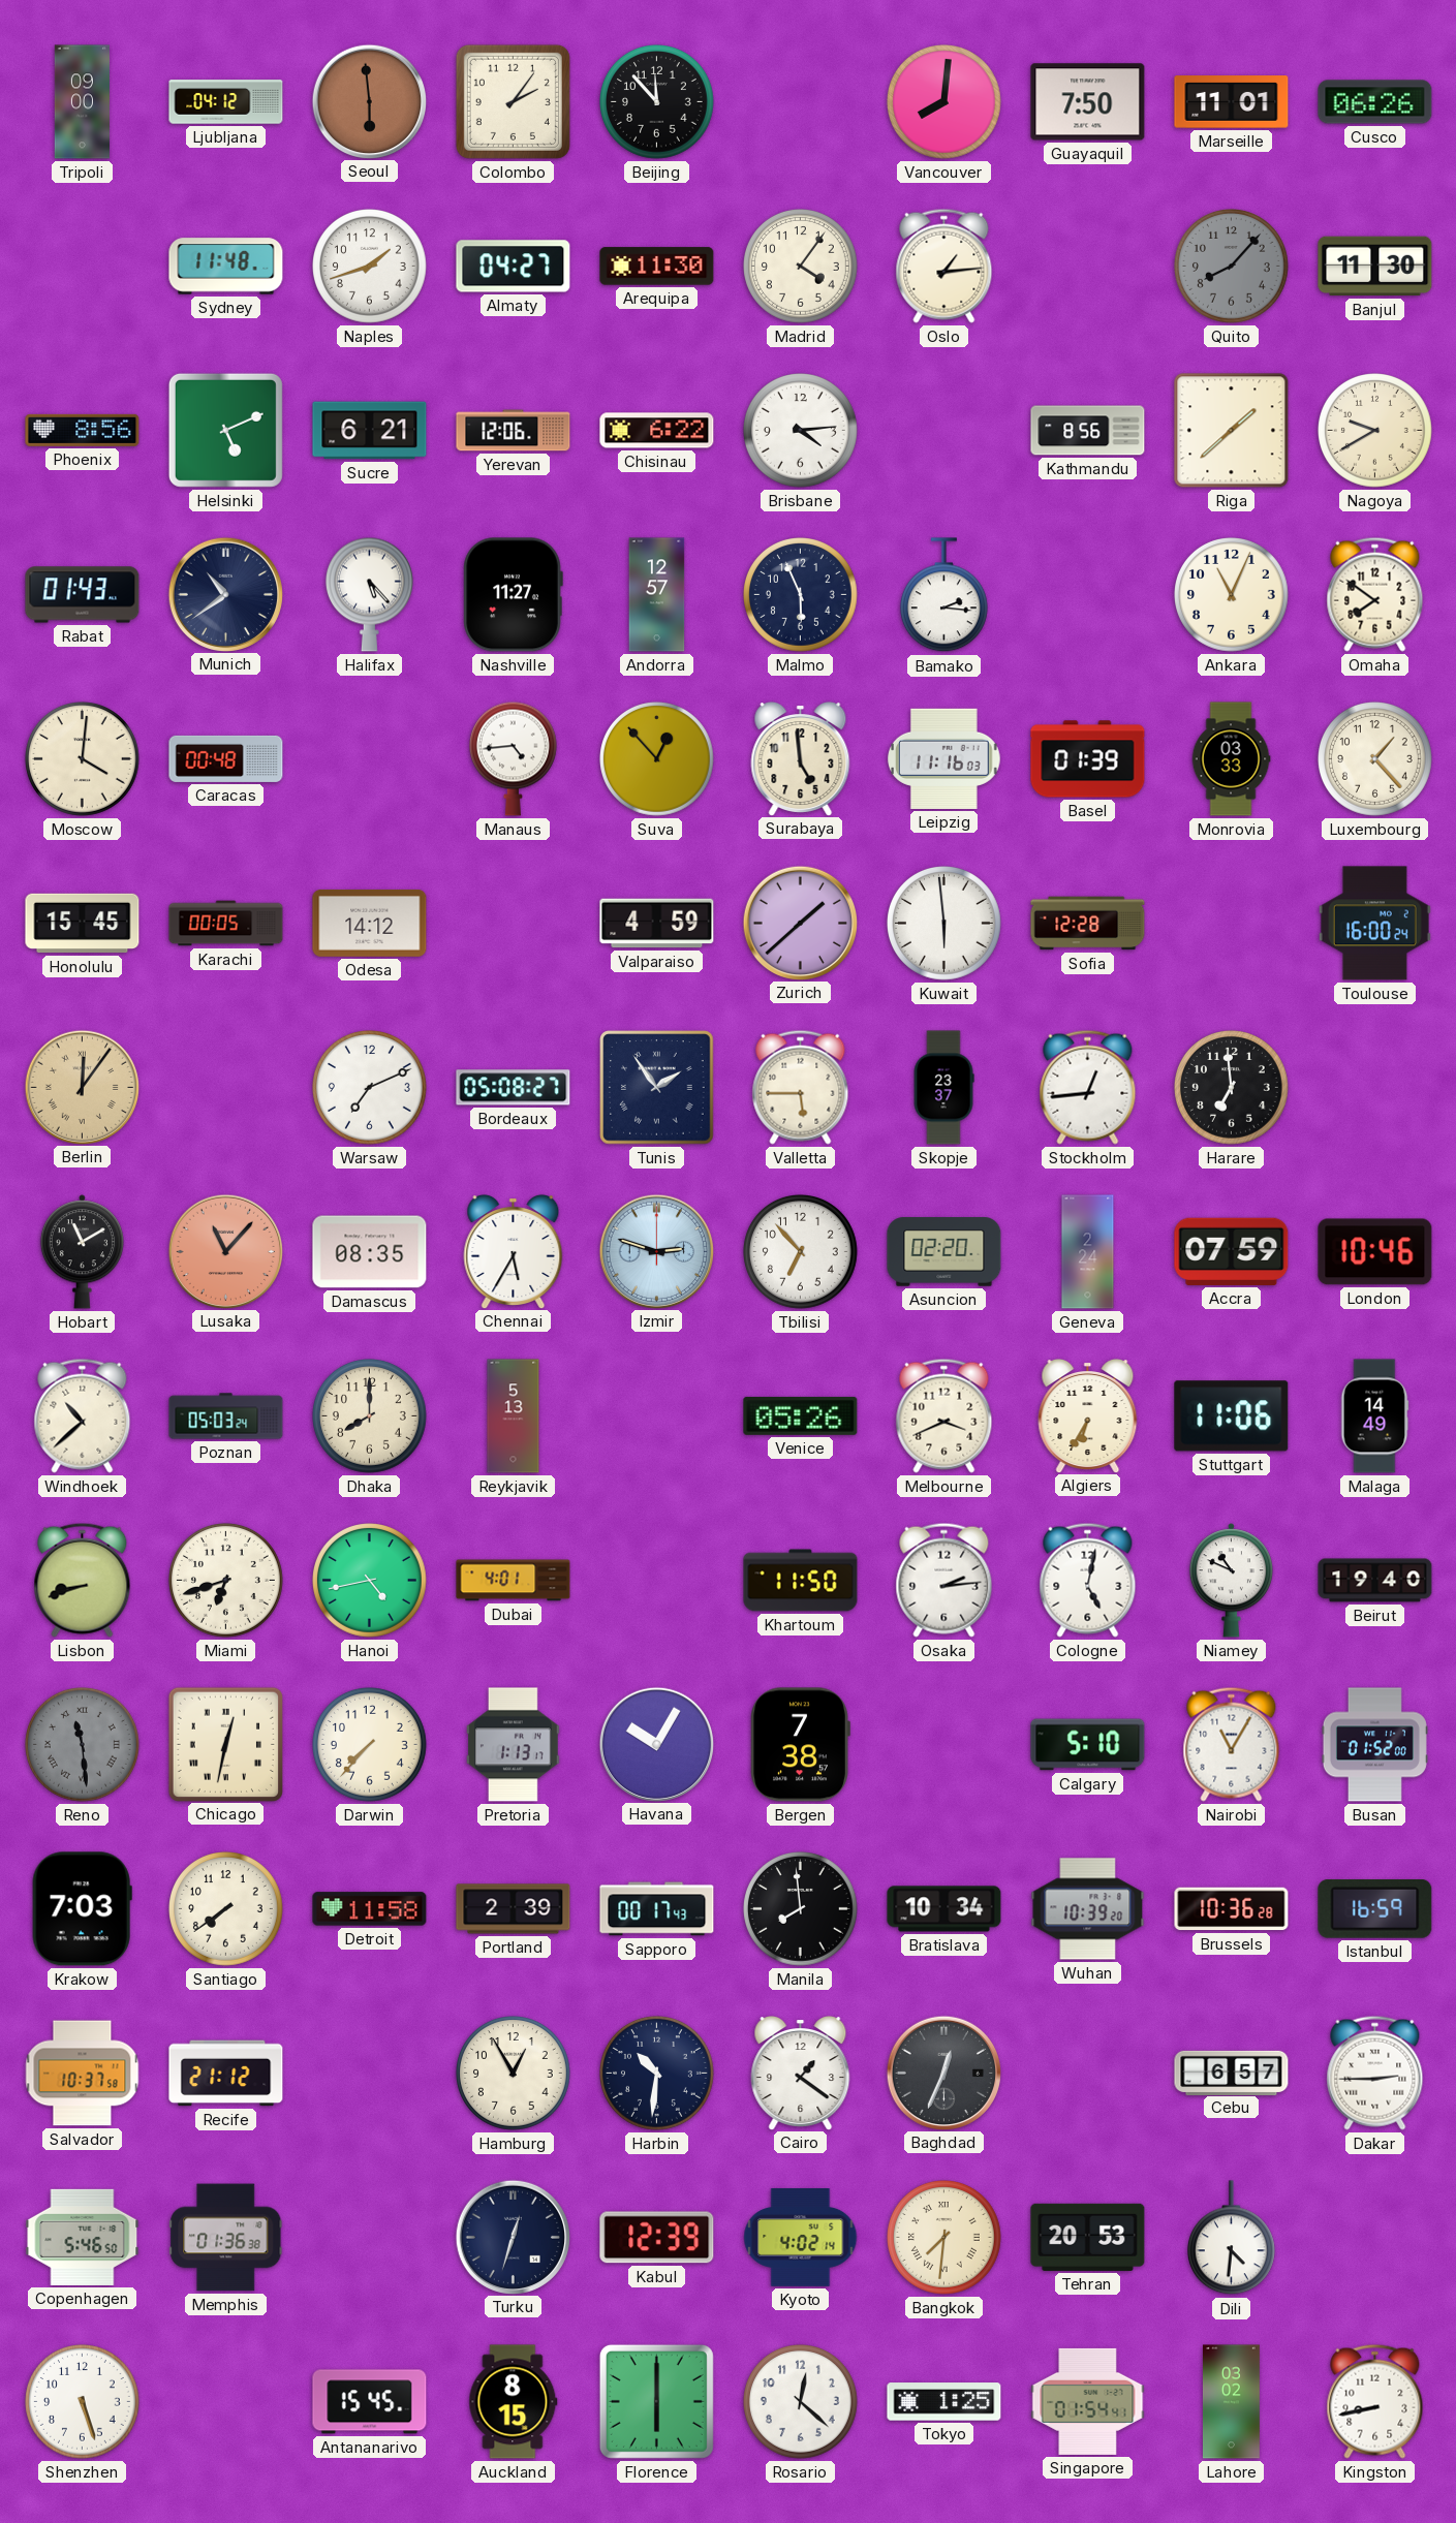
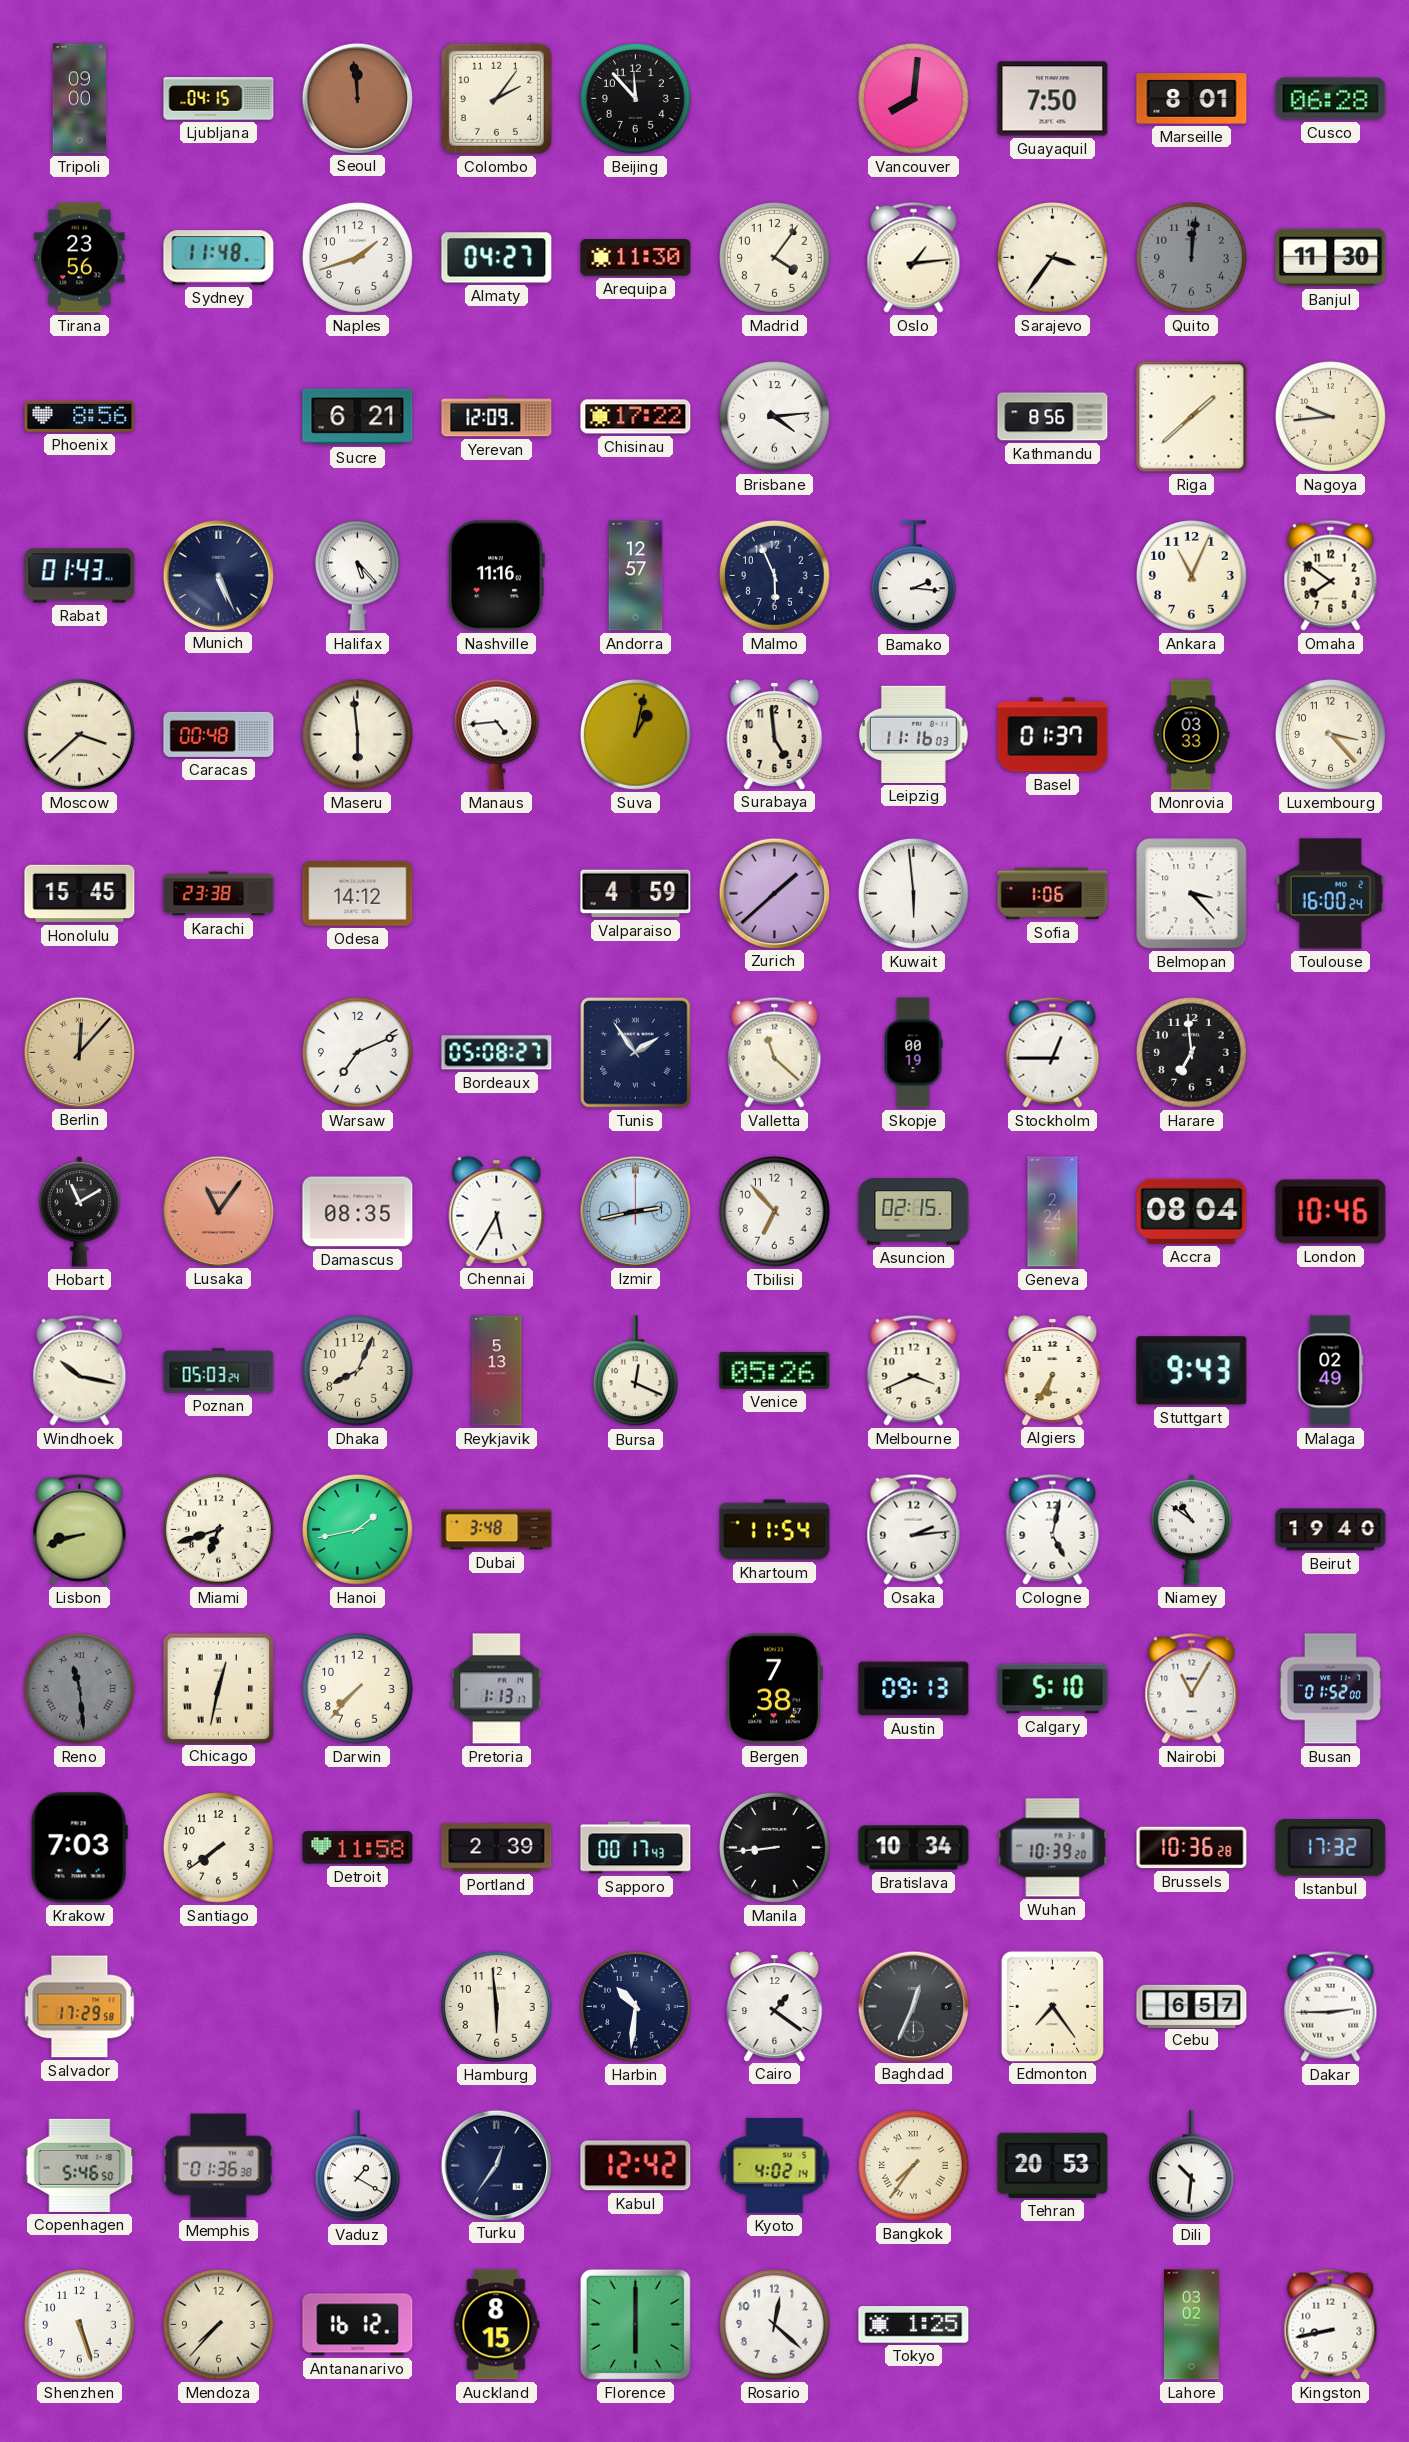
Ljubljana: 04:12 -> 04:15
Seoul: 5:59 -> 11:59
Marseille: 11:01 -> 8:01
Cusco: 06:26 -> 06:28
Tirana: none -> 23:56
Sarajevo: none -> 3:36
Quito: 8:07 -> 12:01
Helsinki: 5:11 -> none
Yerevan: 12:06 -> 12:09
Chisinau: 6:22 -> 17:22
Nagoya: 9:40 -> 9:44
Munich: 10:39 -> 5:26
Nashville: 11:27 -> 11:16
Moscow: 4:01 -> 3:38
Maseru: none -> 5:59
Suva: 12:53 -> 1:02
Basel: 01:39 -> 01:37
Luxembourg: 1:23 -> 3:23
Karachi: 00:05 -> 23:38
Sofia: 12:28 -> 1:06
Belmopan: none -> 3:23
Berlin: 12:06 -> 12:07
Valletta: 5:45 -> 11:22
Skopje: 23:37 -> 00:19
Stockholm: 12:44 -> 12:45
Lusaka: 11:07 -> 11:06
Izmir: 2:48 -> 2:43
Asuncion: 02:20 -> 02:15
Accra: 07:59 -> 08:04
Windhoek: 10:38 -> 10:17
Dhaka: 8:00 -> 8:04
Bursa: none -> 12:19
Stuttgart: 11:06 -> 9:43
Malaga: 14:49 -> 02:49
Hanoi: 4:43 -> 1:43
Dubai: 4:01 -> 3:48
Khartoum: 11:50 -> 11:54
Niamey: 10:49 -> 10:51
Havana: 10:05 -> none
Austin: none -> 09:13
Manila: 7:59 -> 8:44
Istanbul: 16:59 -> 17:32
Salvador: 10:37 -> 17:29
Recife: 21:12 -> none
Hamburg: 12:55 -> 5:59
Edmonton: none -> 7:24
Vaduz: none -> 1:20
Turku: 12:33 -> 12:36
Kabul: 12:39 -> 12:42
Bangkok: 7:31 -> 7:36
Dili: 4:31 -> 10:31
Mendoza: none -> 7:37
Antananarivo: 15:45 -> 16:12
Singapore: 01:54 -> none
